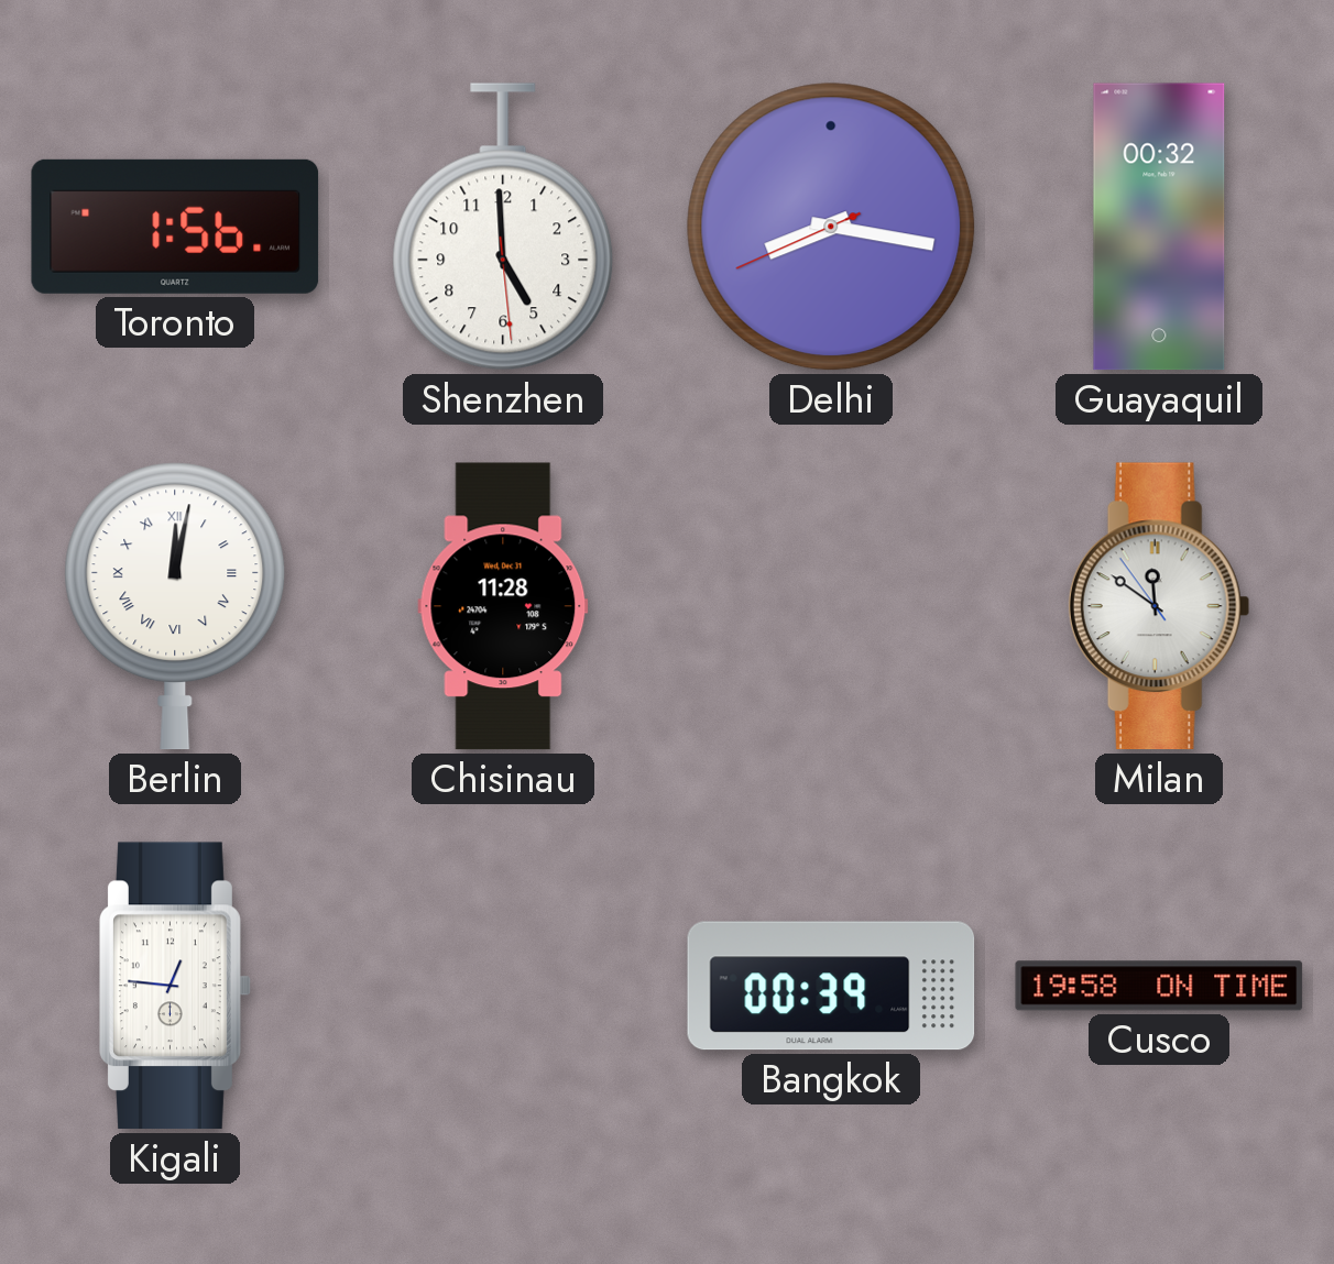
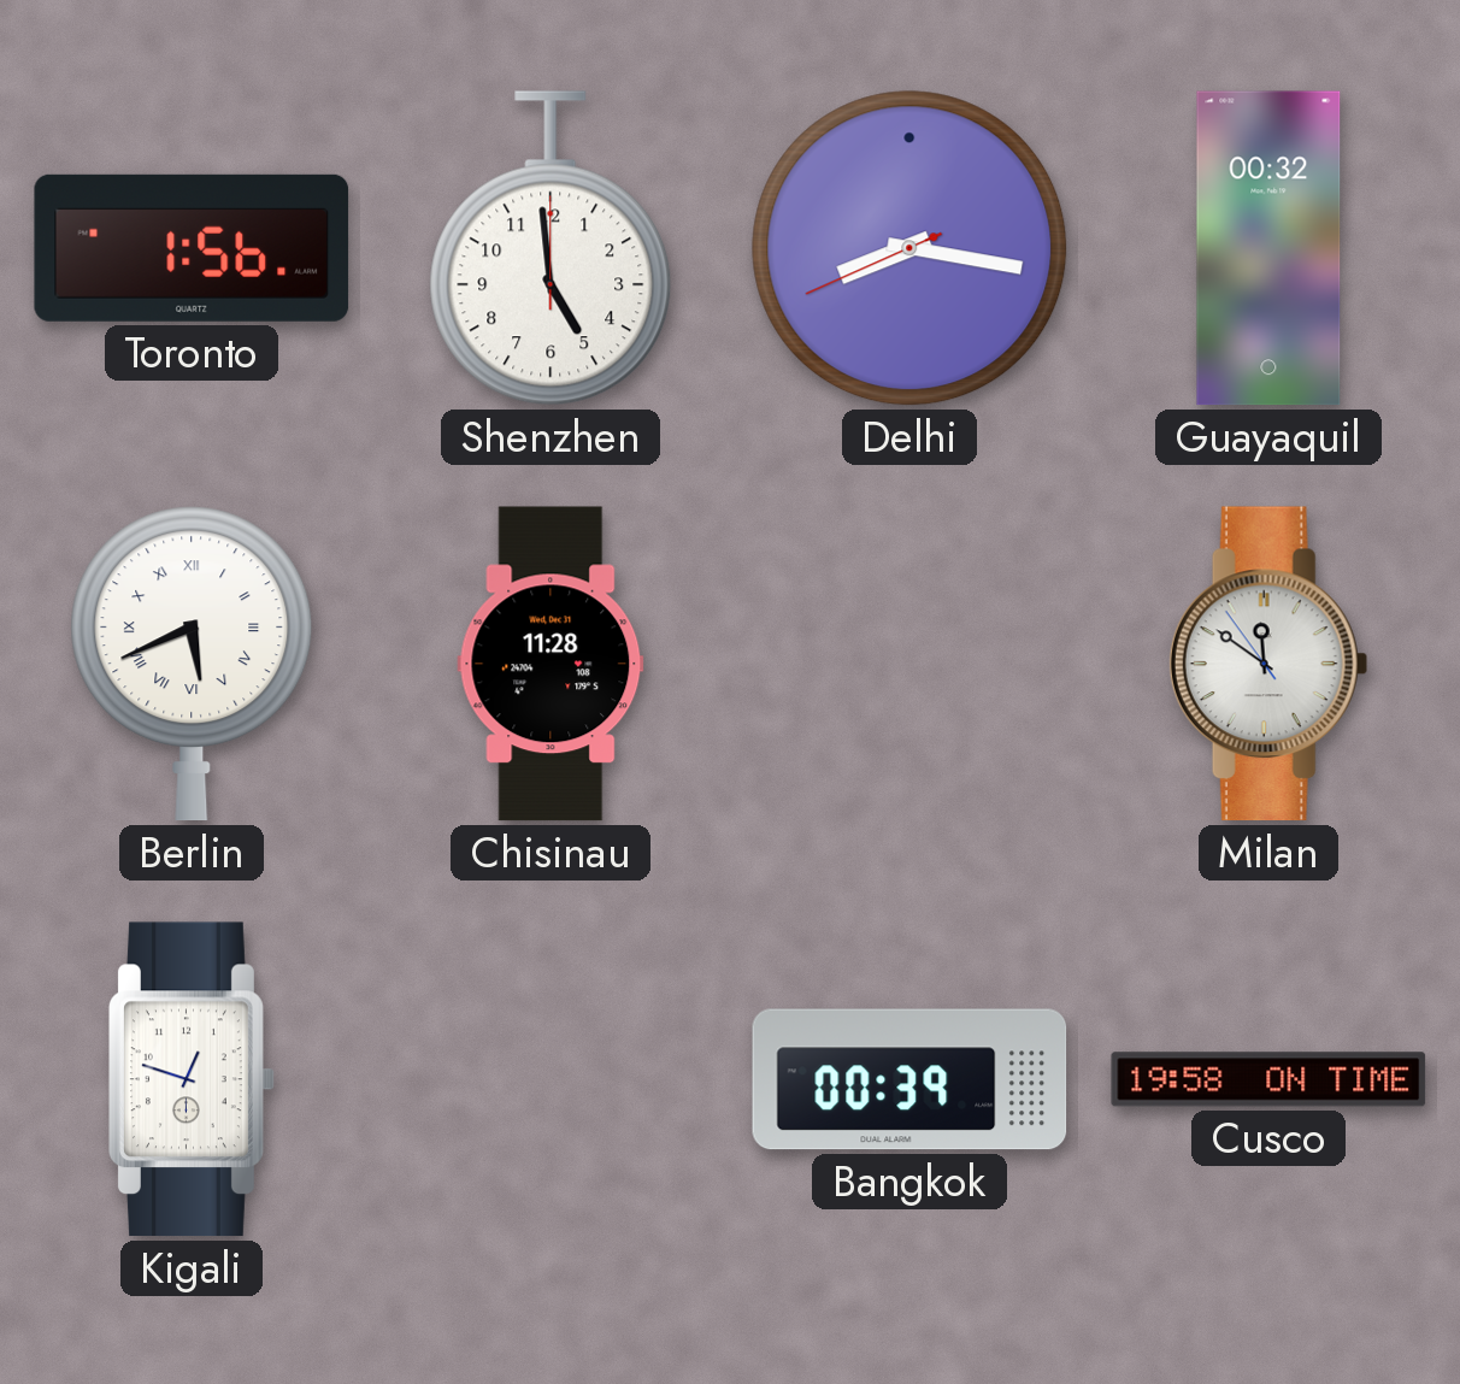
Shenzhen: 4:59:29 -> 4:59:00
Berlin: 12:02 -> 5:41
Kigali: 12:46 -> 12:48
